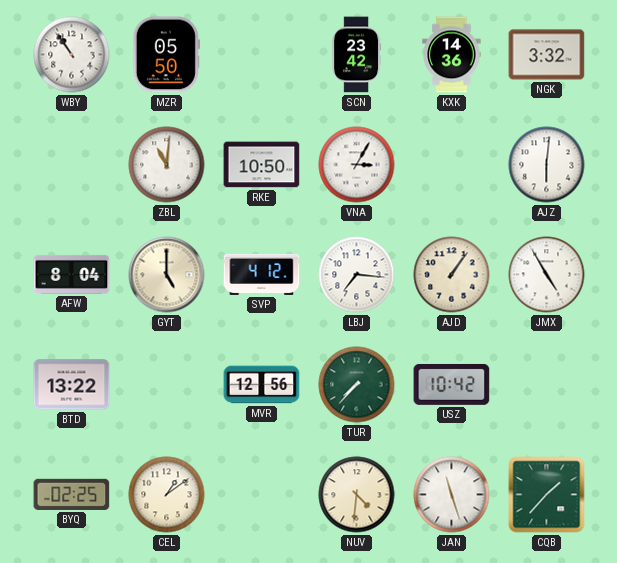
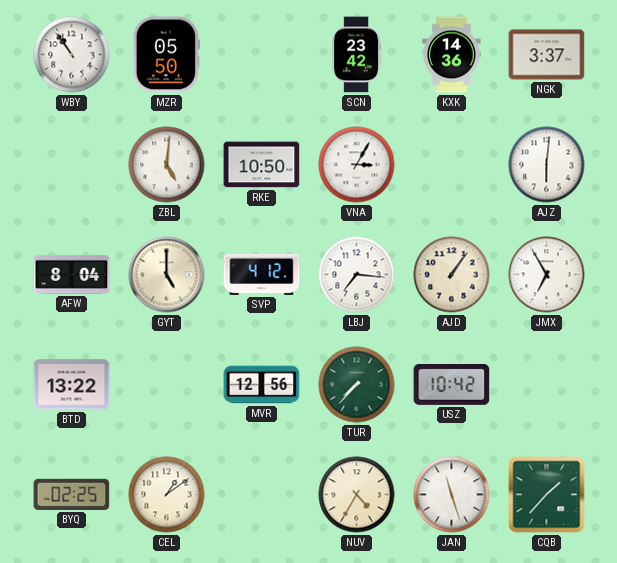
NGK: 3:32 -> 3:37
ZBL: 11:01 -> 5:01
JMX: 4:55 -> 6:55
NUV: 4:31 -> 4:35
